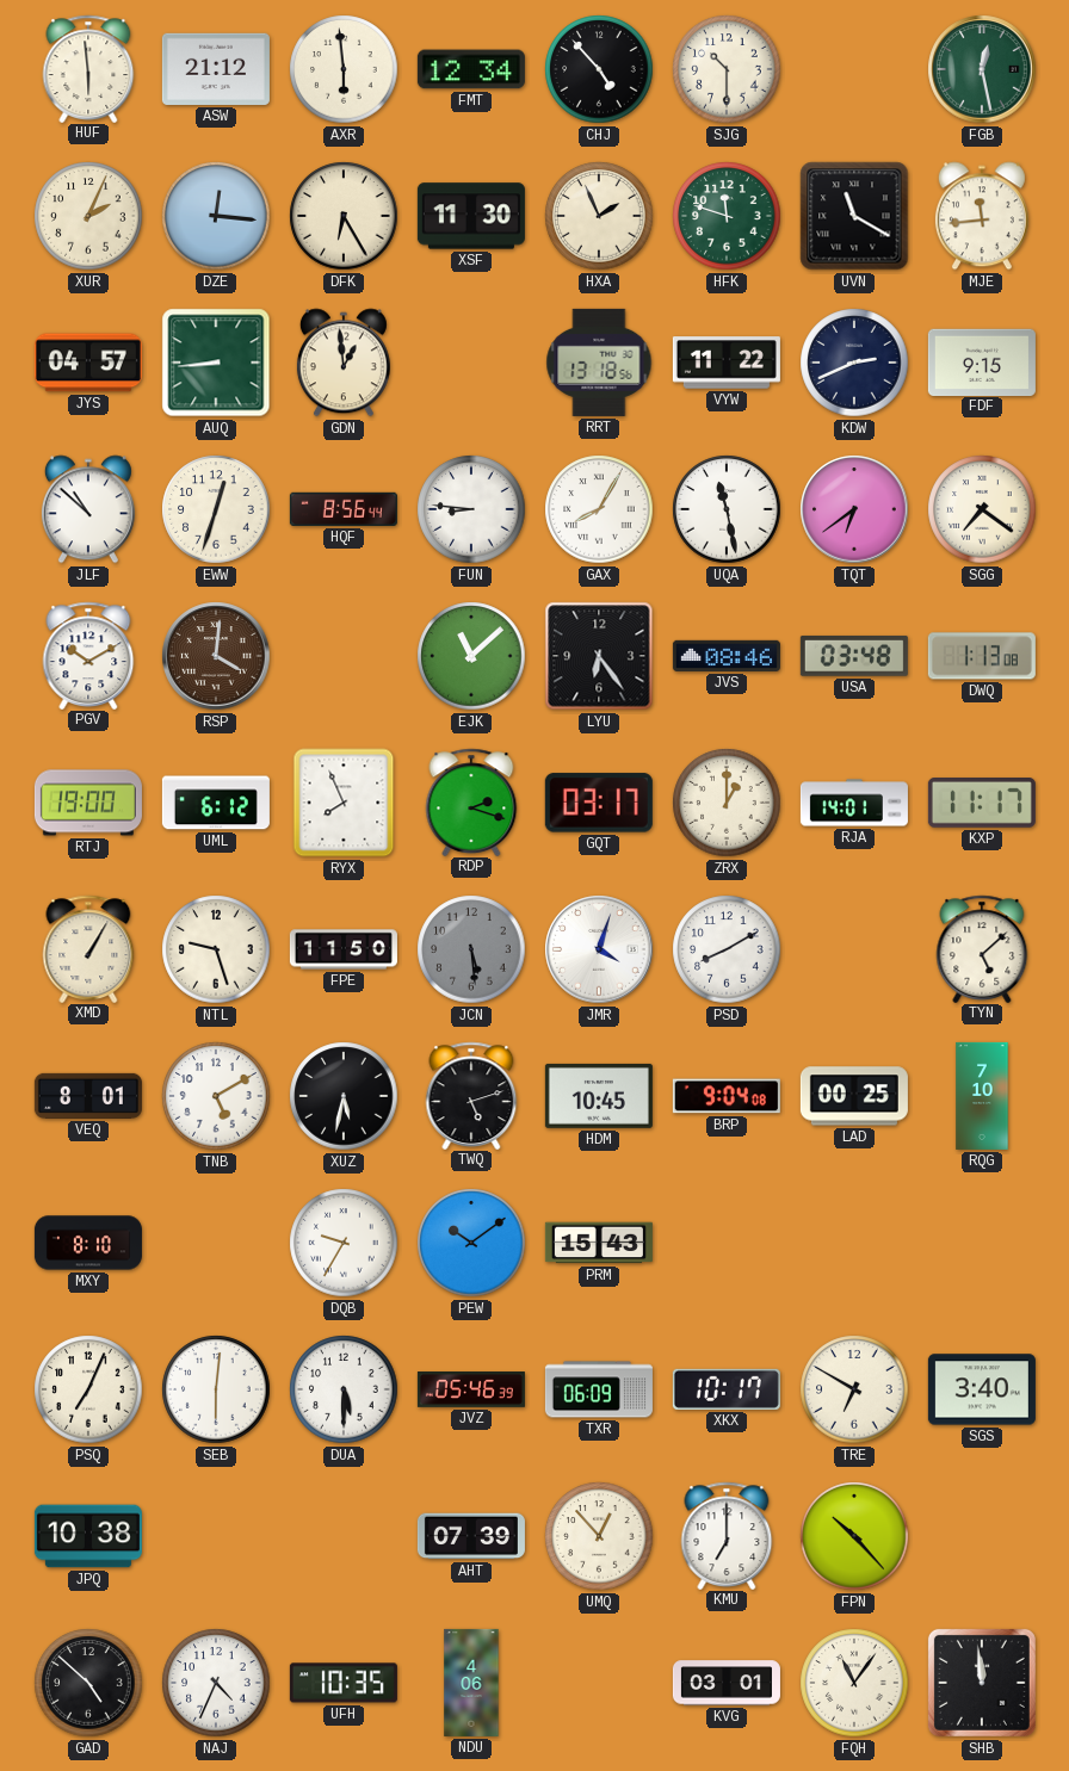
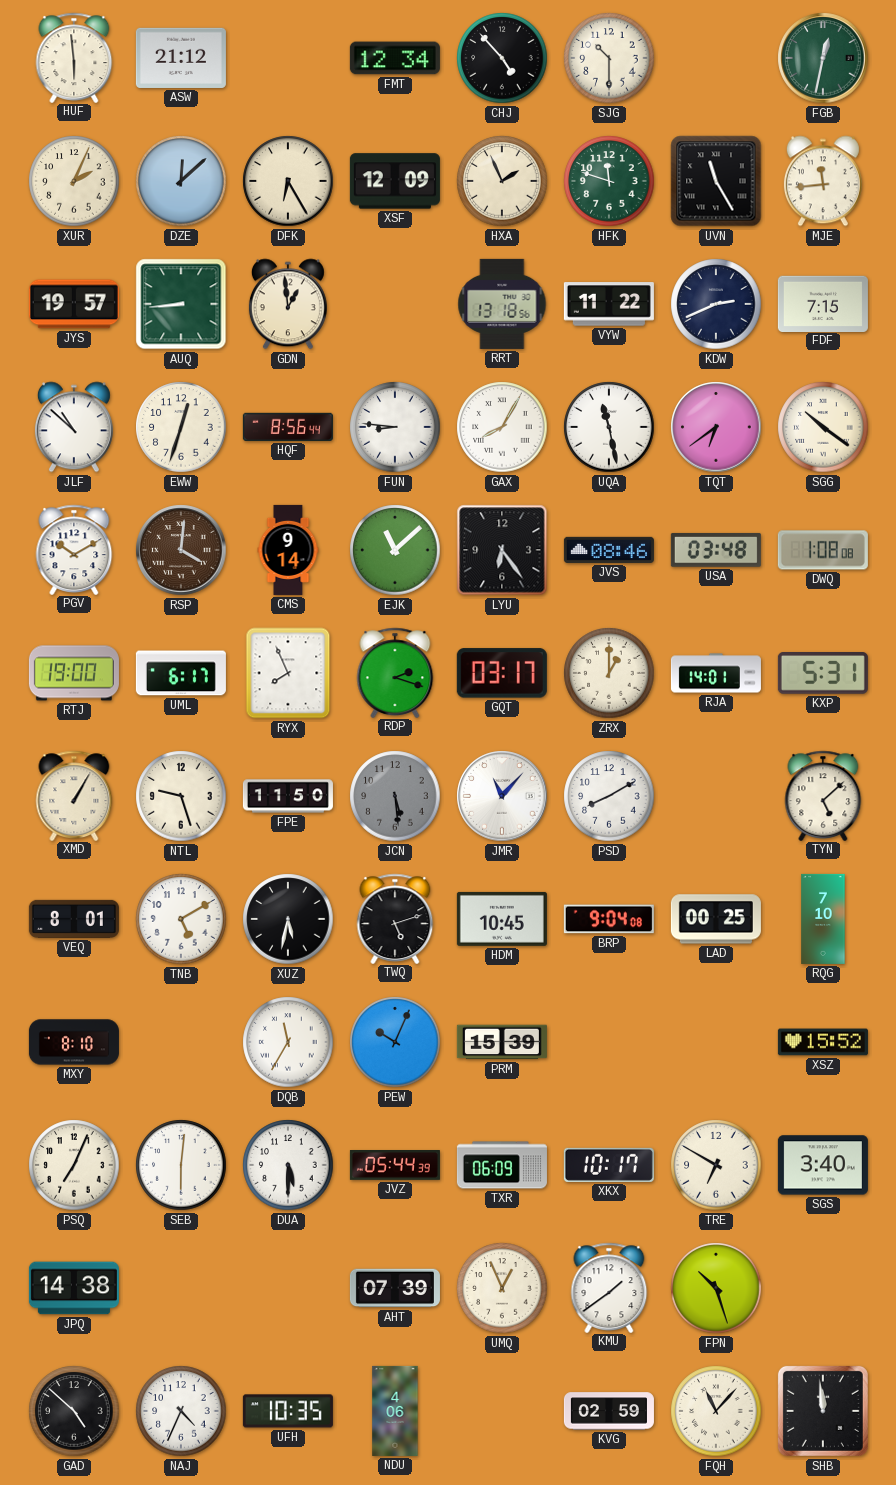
AXR: 5:59 -> none
FGB: 12:28 -> 12:32
DZE: 12:16 -> 12:08
XSF: 11:30 -> 12:09
UVN: 11:20 -> 11:25
JYS: 04:57 -> 19:57
FDF: 9:15 -> 7:15
SGG: 7:21 -> 10:21
CMS: none -> 9:14
DWQ: 1:13 -> 1:08
UML: 6:12 -> 6:17
KXP: 11:17 -> 5:31
JMR: 4:03 -> 11:07
DQB: 9:35 -> 11:35
PEW: 10:09 -> 10:04
PRM: 15:43 -> 15:39
XSZ: none -> 15:52
JVZ: 05:46 -> 05:44
JPQ: 10:38 -> 14:38
UMQ: 12:53 -> 12:56
KMU: 7:00 -> 1:39
FPN: 10:23 -> 10:27
KVG: 03:01 -> 02:59
FQH: 11:06 -> 11:07
